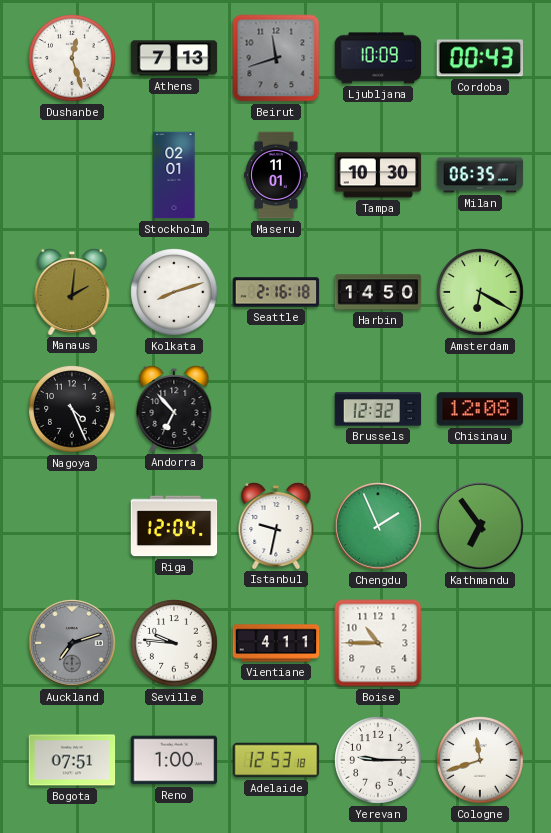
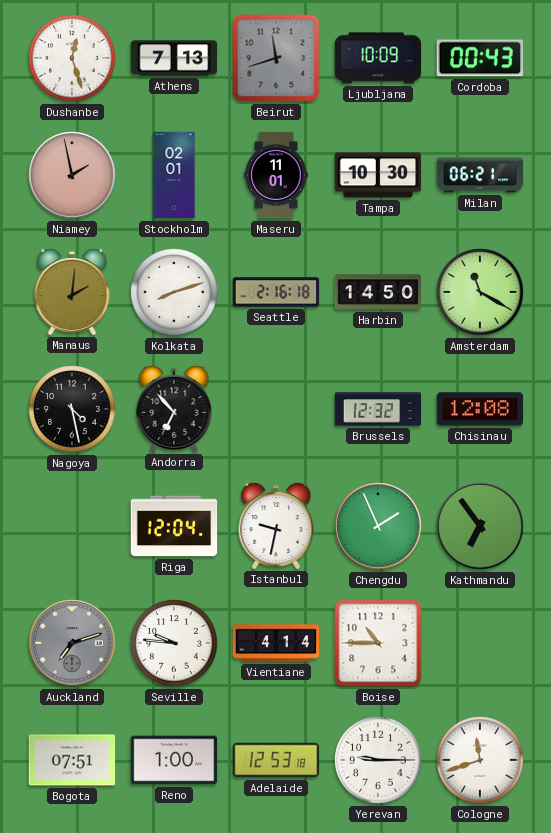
Niamey: none -> 1:58
Milan: 06:35 -> 06:21
Amsterdam: 6:20 -> 11:20
Nagoya: 4:26 -> 4:28
Vientiane: 4:11 -> 4:14
